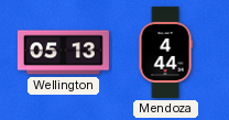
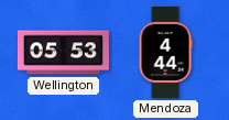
Wellington: 05:13 -> 05:53
